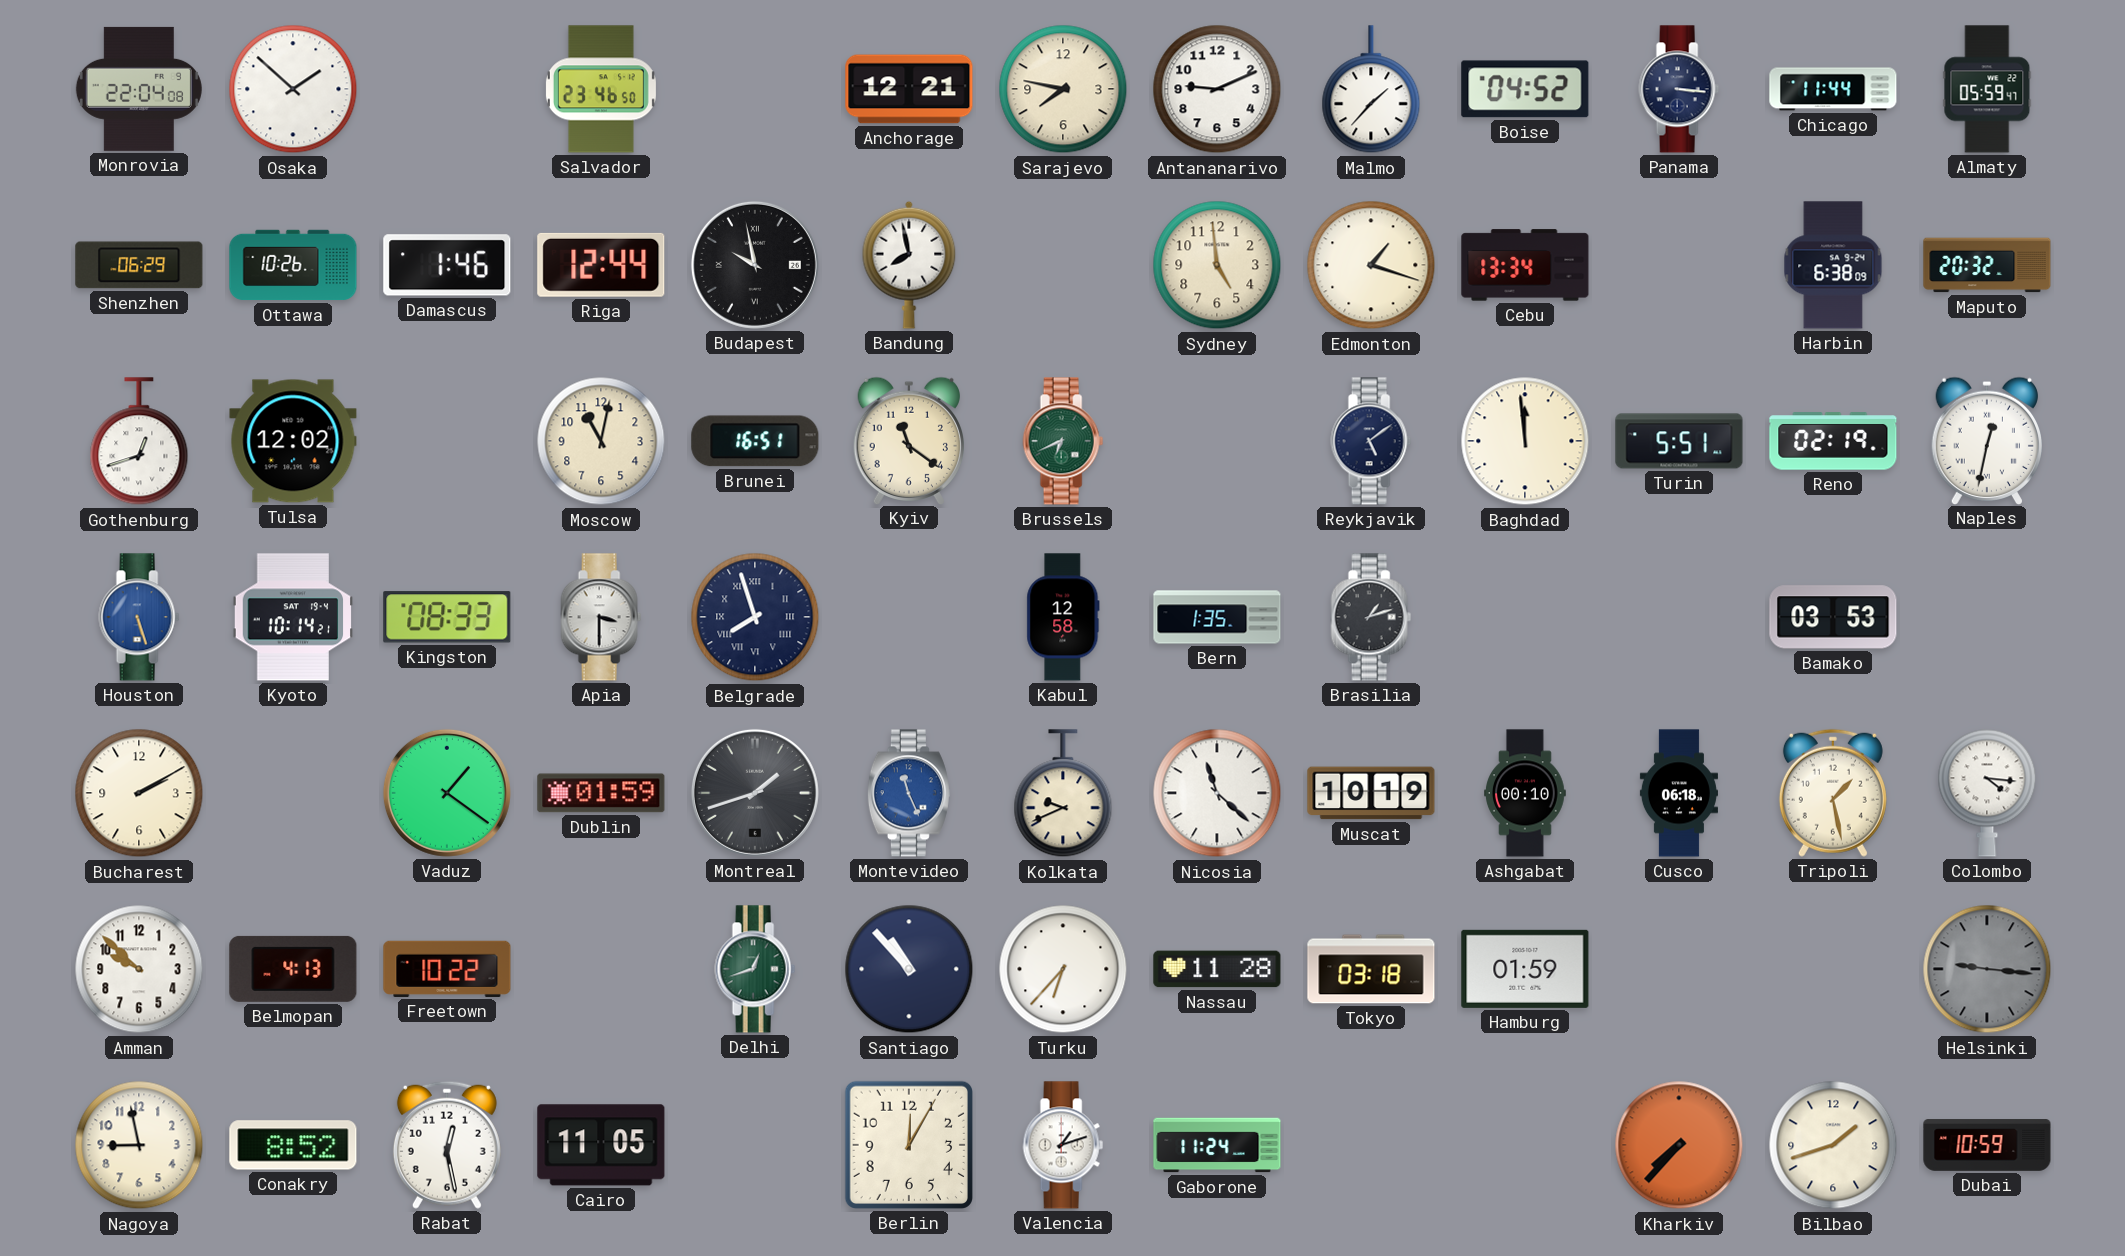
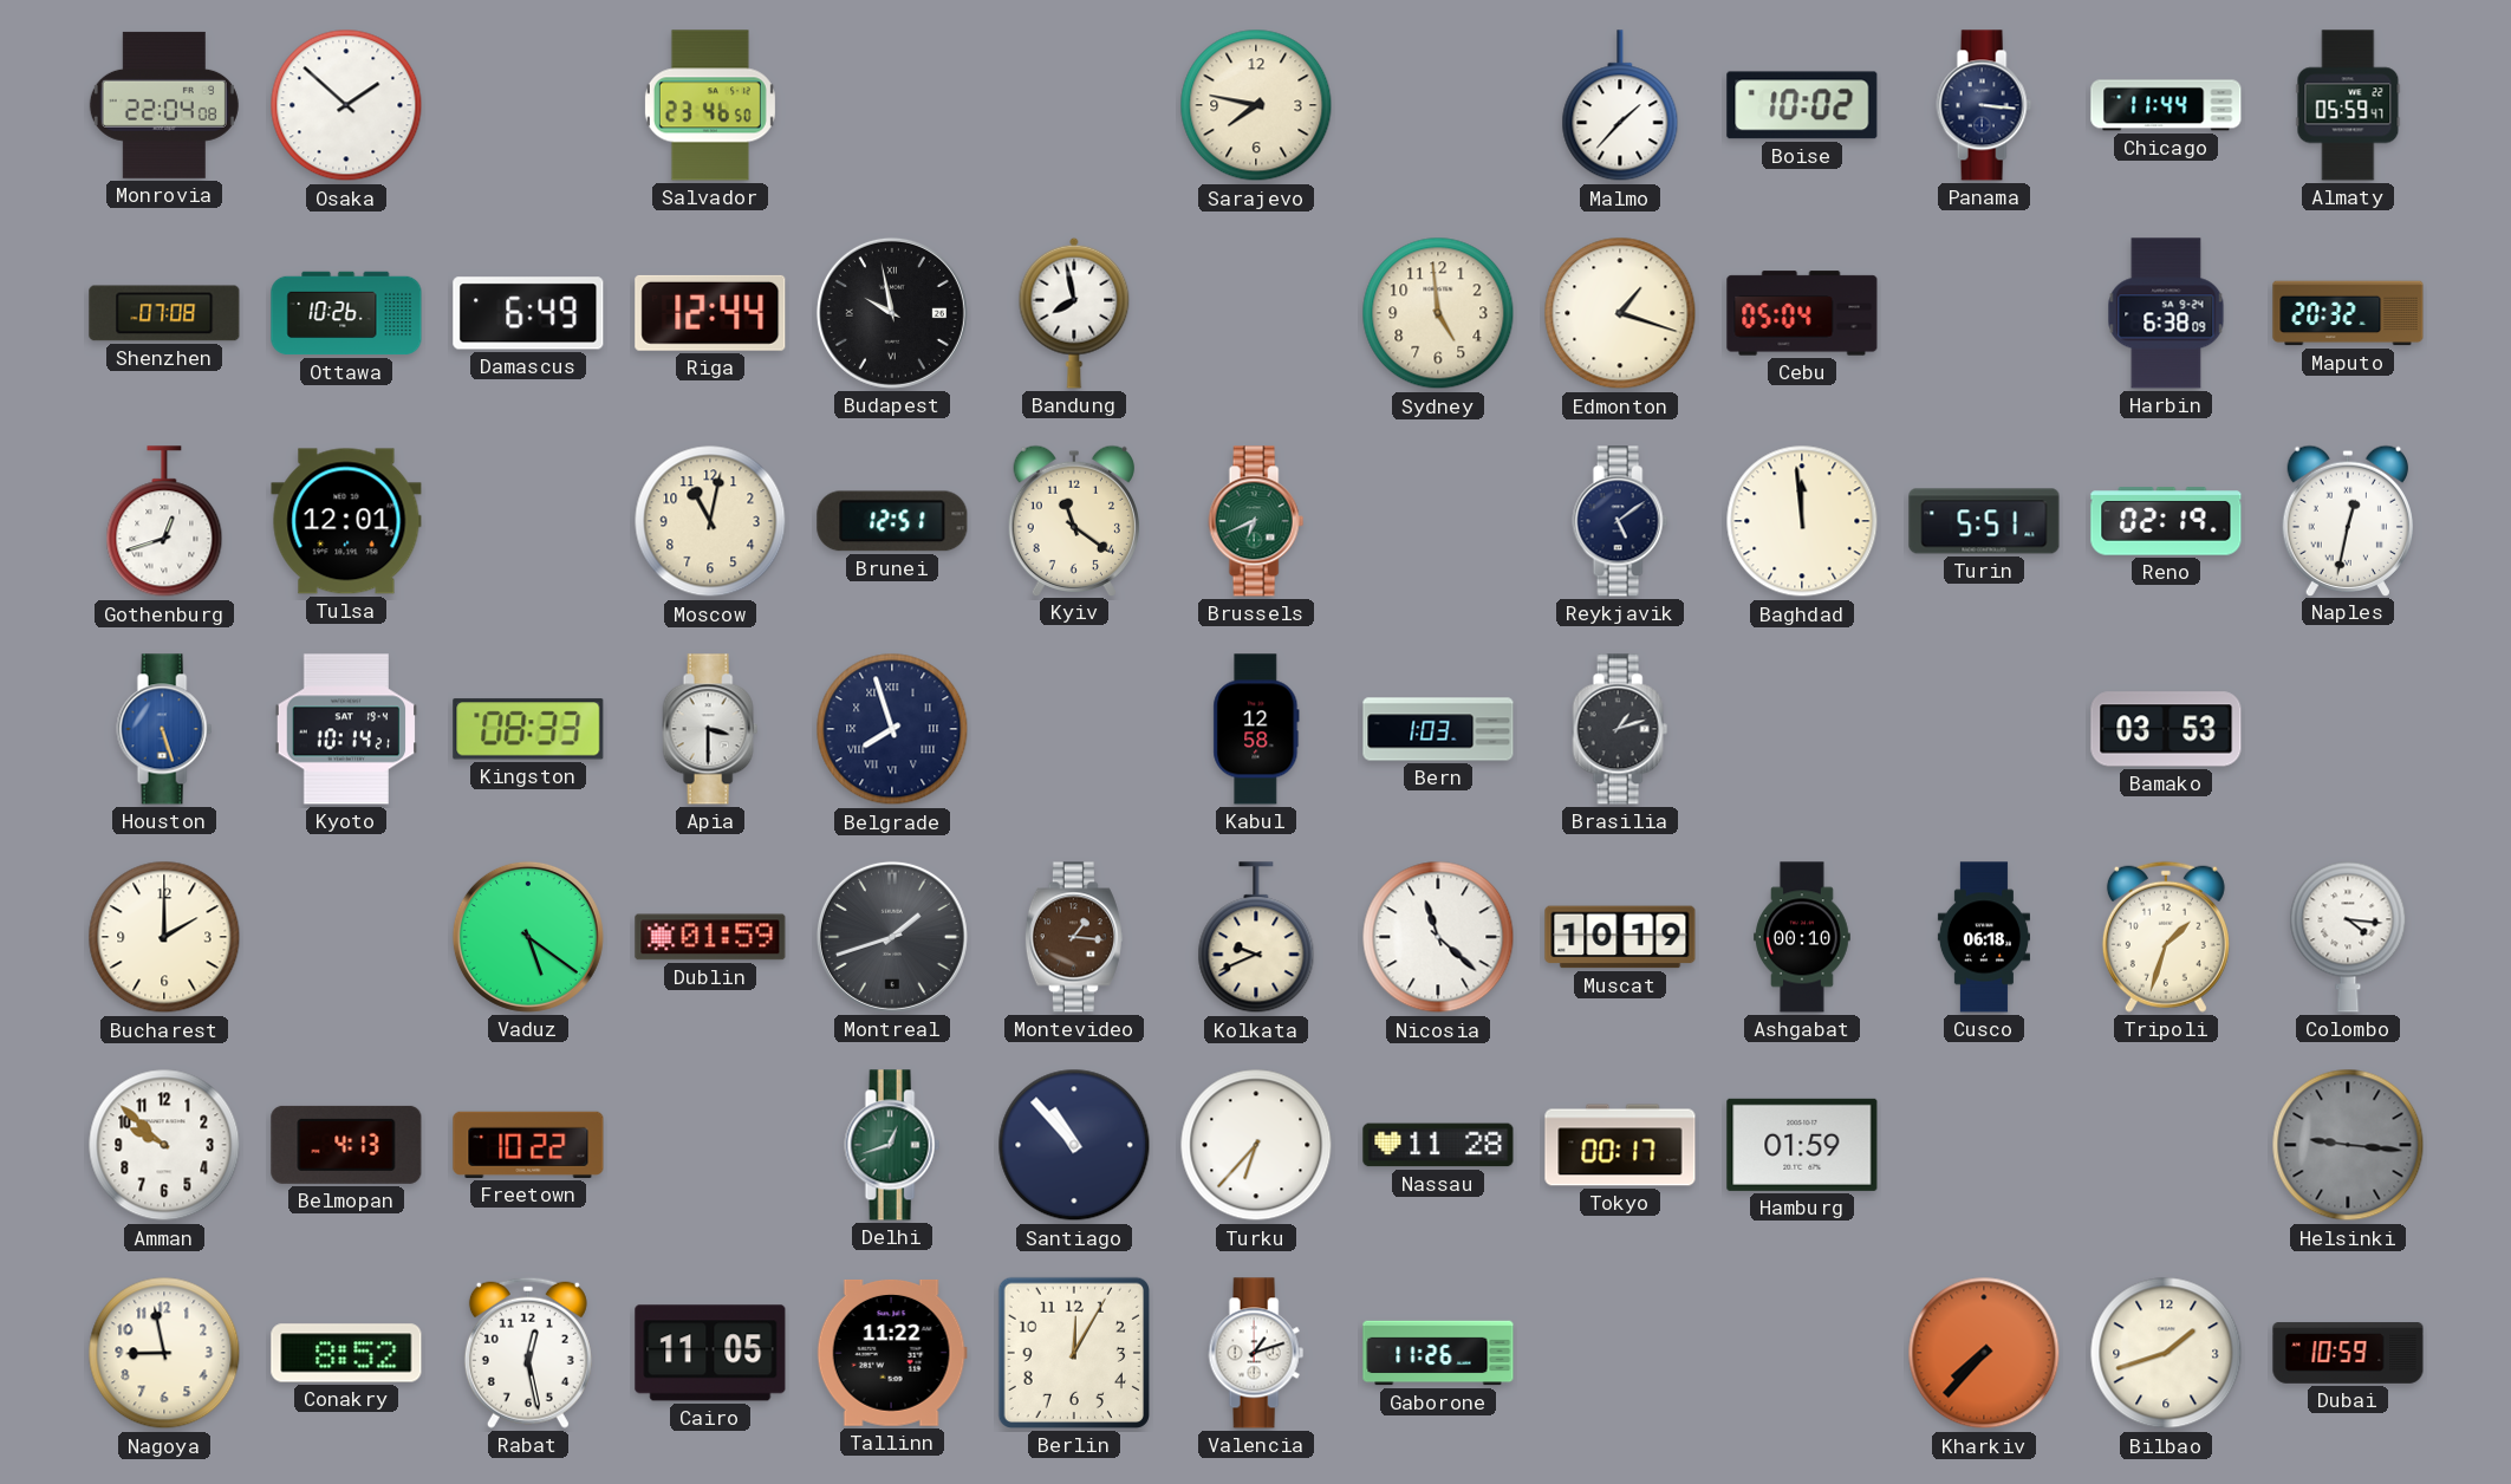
Anchorage: 12:21 -> none
Antananarivo: 9:11 -> none
Boise: 04:52 -> 10:02
Shenzhen: 06:29 -> 07:08
Damascus: 1:46 -> 6:49
Cebu: 13:34 -> 05:04
Tulsa: 12:02 -> 12:01
Brunei: 16:51 -> 12:51
Bern: 1:35 -> 1:03
Bucharest: 2:10 -> 2:00
Vaduz: 1:21 -> 5:21
Montevideo: 11:26 -> 1:16
Montevideo dial: blue -> brown
Tripoli: 1:28 -> 1:33
Tokyo: 03:18 -> 00:17
Tallinn: none -> 11:22
Gaborone: 11:24 -> 11:26
